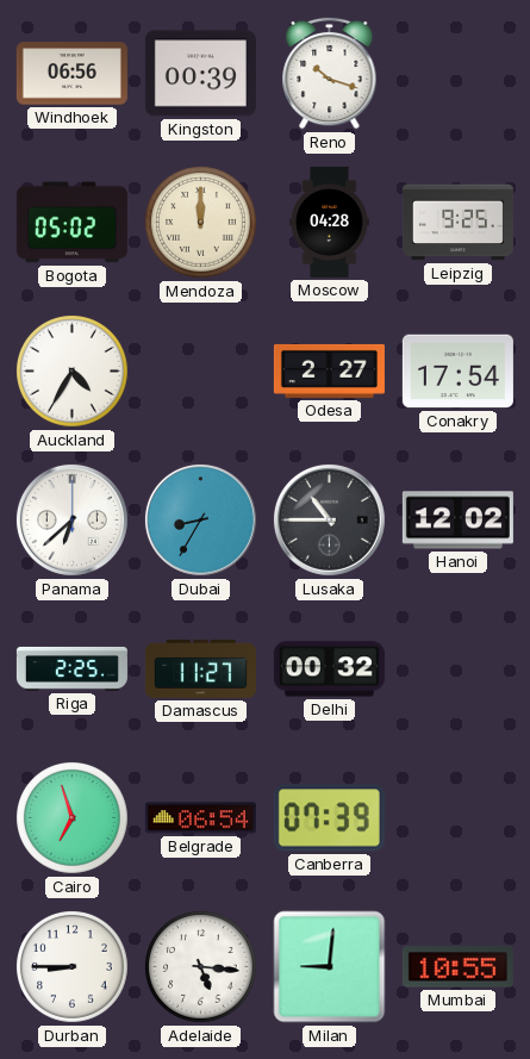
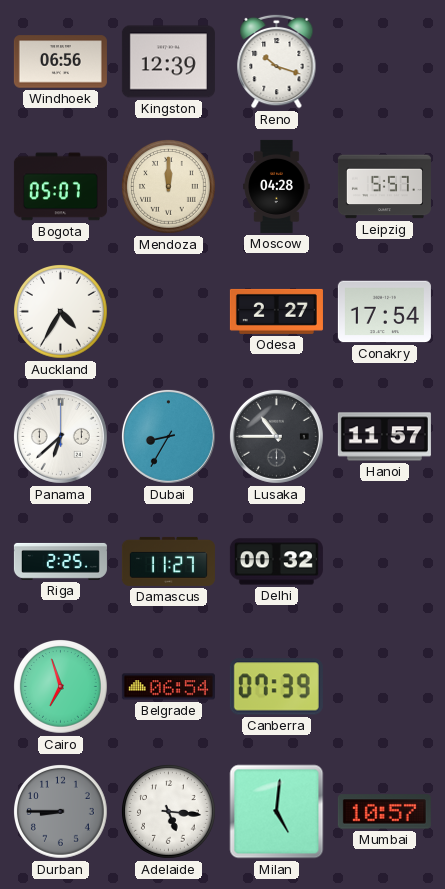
Kingston: 00:39 -> 12:39
Bogota: 05:02 -> 05:07
Leipzig: 9:25 -> 5:57
Hanoi: 12:02 -> 11:57
Durban dial: white -> grey
Milan: 9:01 -> 5:01
Mumbai: 10:55 -> 10:57
